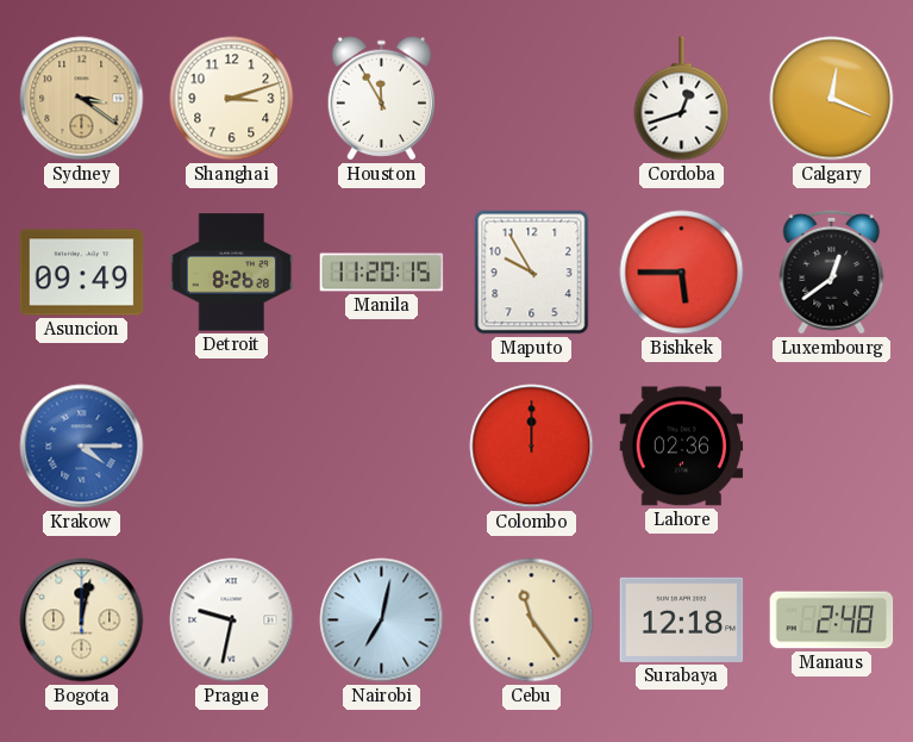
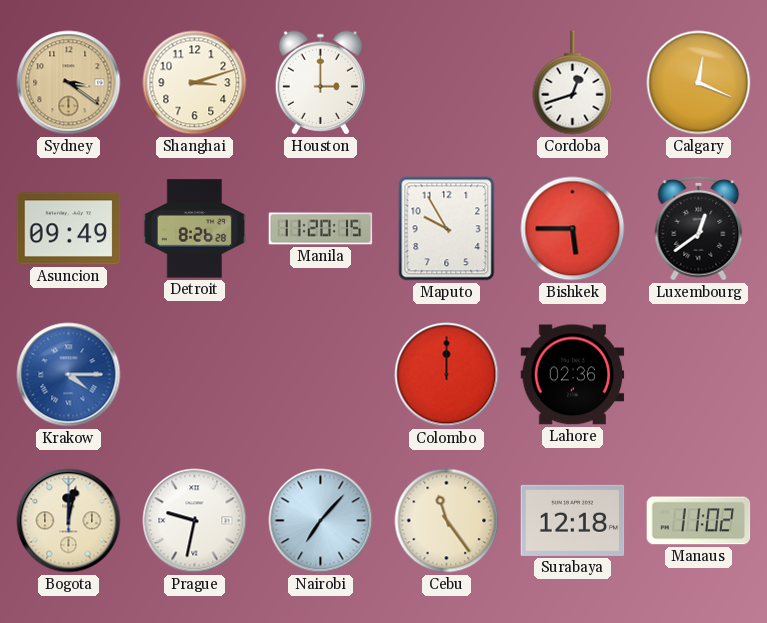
Houston: 11:55 -> 3:00
Nairobi: 7:02 -> 7:07
Manaus: 2:48 -> 11:02
